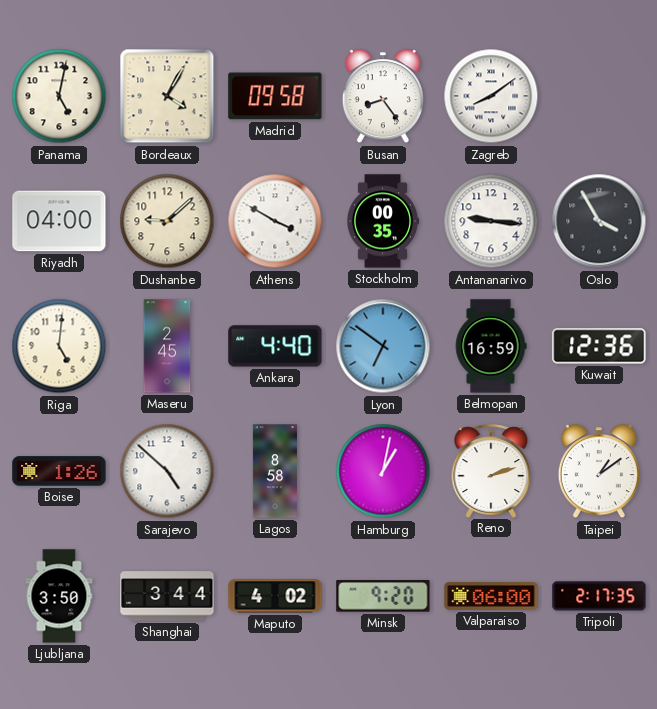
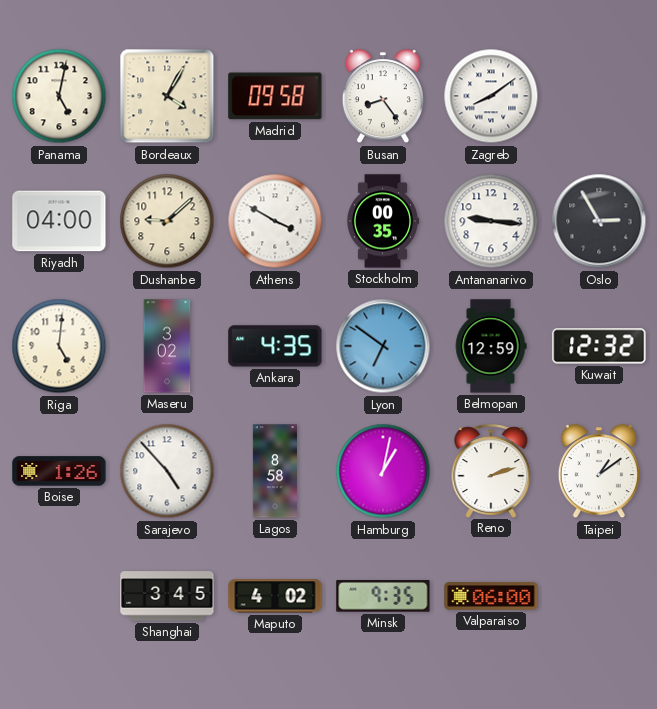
Oslo: 3:55 -> 2:55
Maseru: 2:45 -> 3:02
Ankara: 4:40 -> 4:35
Belmopan: 16:59 -> 12:59
Kuwait: 12:36 -> 12:32
Sarajevo: 4:52 -> 4:53
Ljubljana: 3:50 -> none
Shanghai: 3:44 -> 3:45
Minsk: 9:20 -> 9:35
Tripoli: 2:17 -> none
